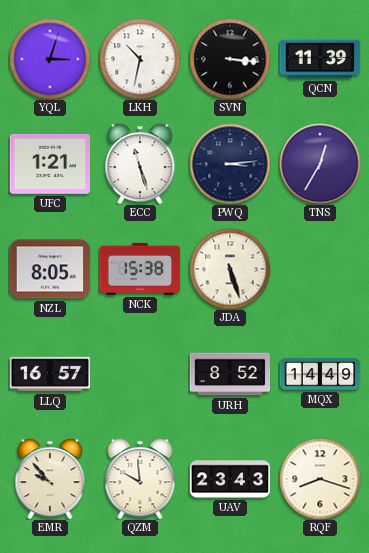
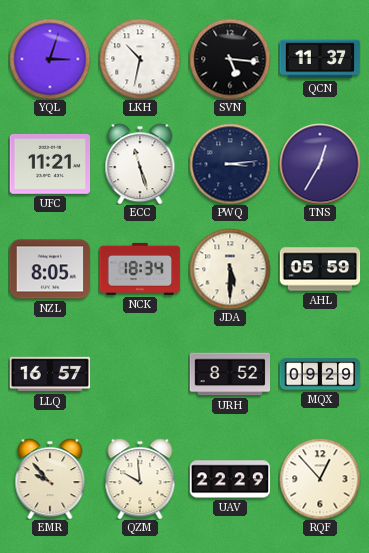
SVN: 3:16 -> 5:16
QCN: 11:39 -> 11:37
UFC: 1:21 -> 11:21
NCK: 15:38 -> 18:34
JDA: 5:27 -> 5:30
AHL: none -> 05:59
MQX: 14:49 -> 09:29
UAV: 23:43 -> 22:29
RQF: 8:18 -> 12:53
